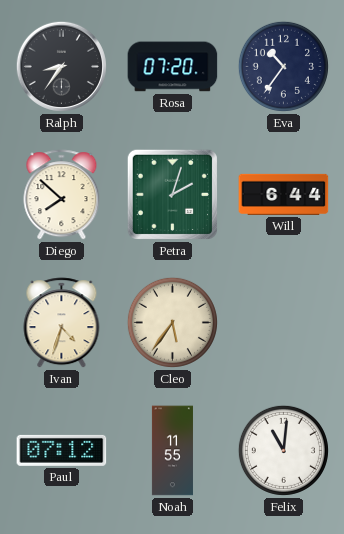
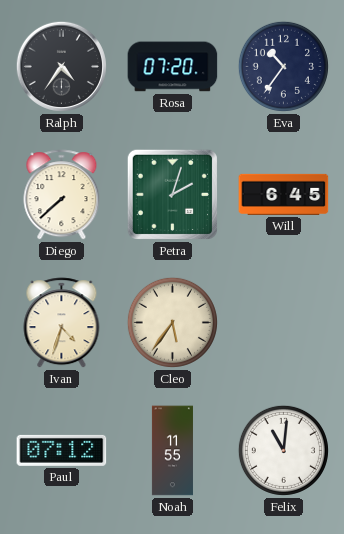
Ralph: 8:36 -> 4:36
Diego: 7:52 -> 7:38
Will: 6:44 -> 6:45
